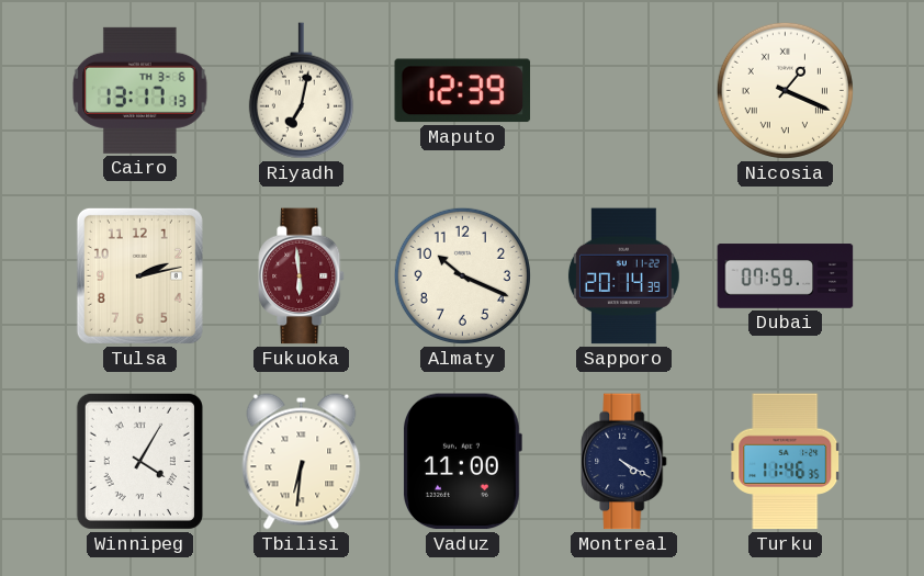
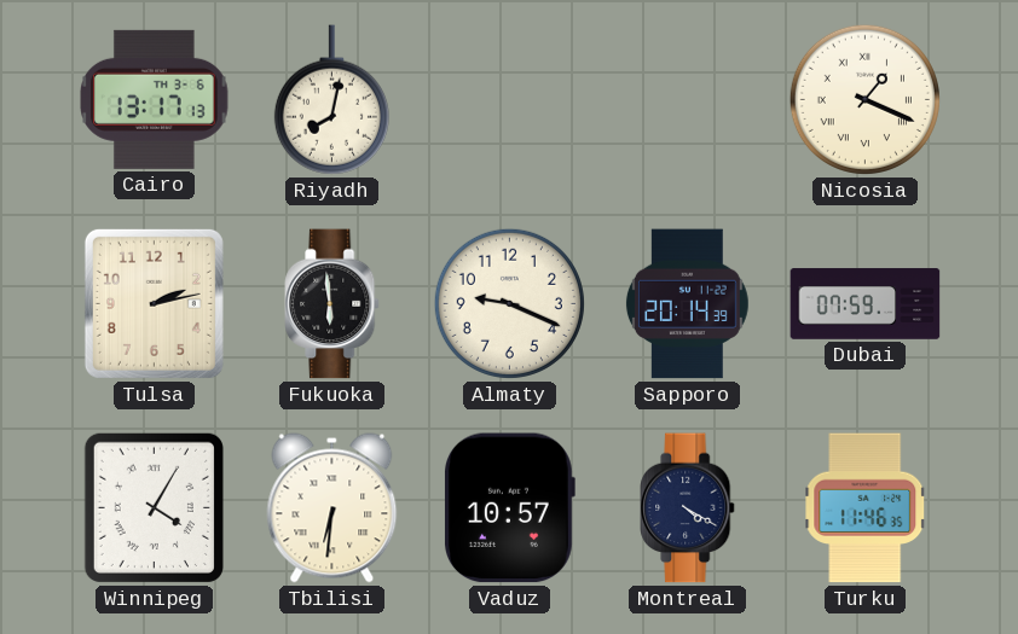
Riyadh: 7:02 -> 8:02
Maputo: 12:39 -> none
Fukuoka dial: burgundy -> black
Almaty: 10:19 -> 9:19
Vaduz: 11:00 -> 10:57
